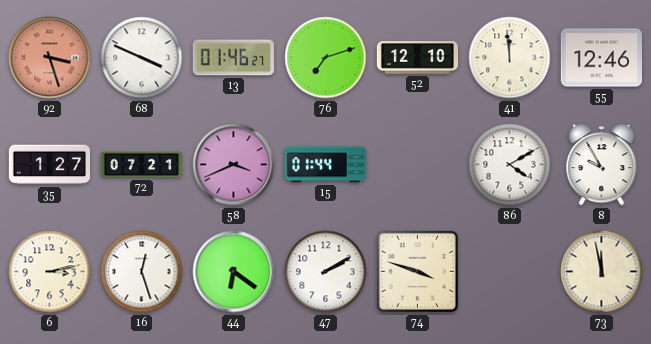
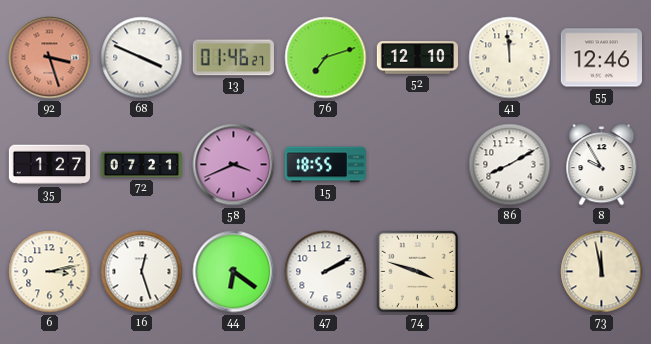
15: 01:44 -> 18:55
86: 4:10 -> 8:10
